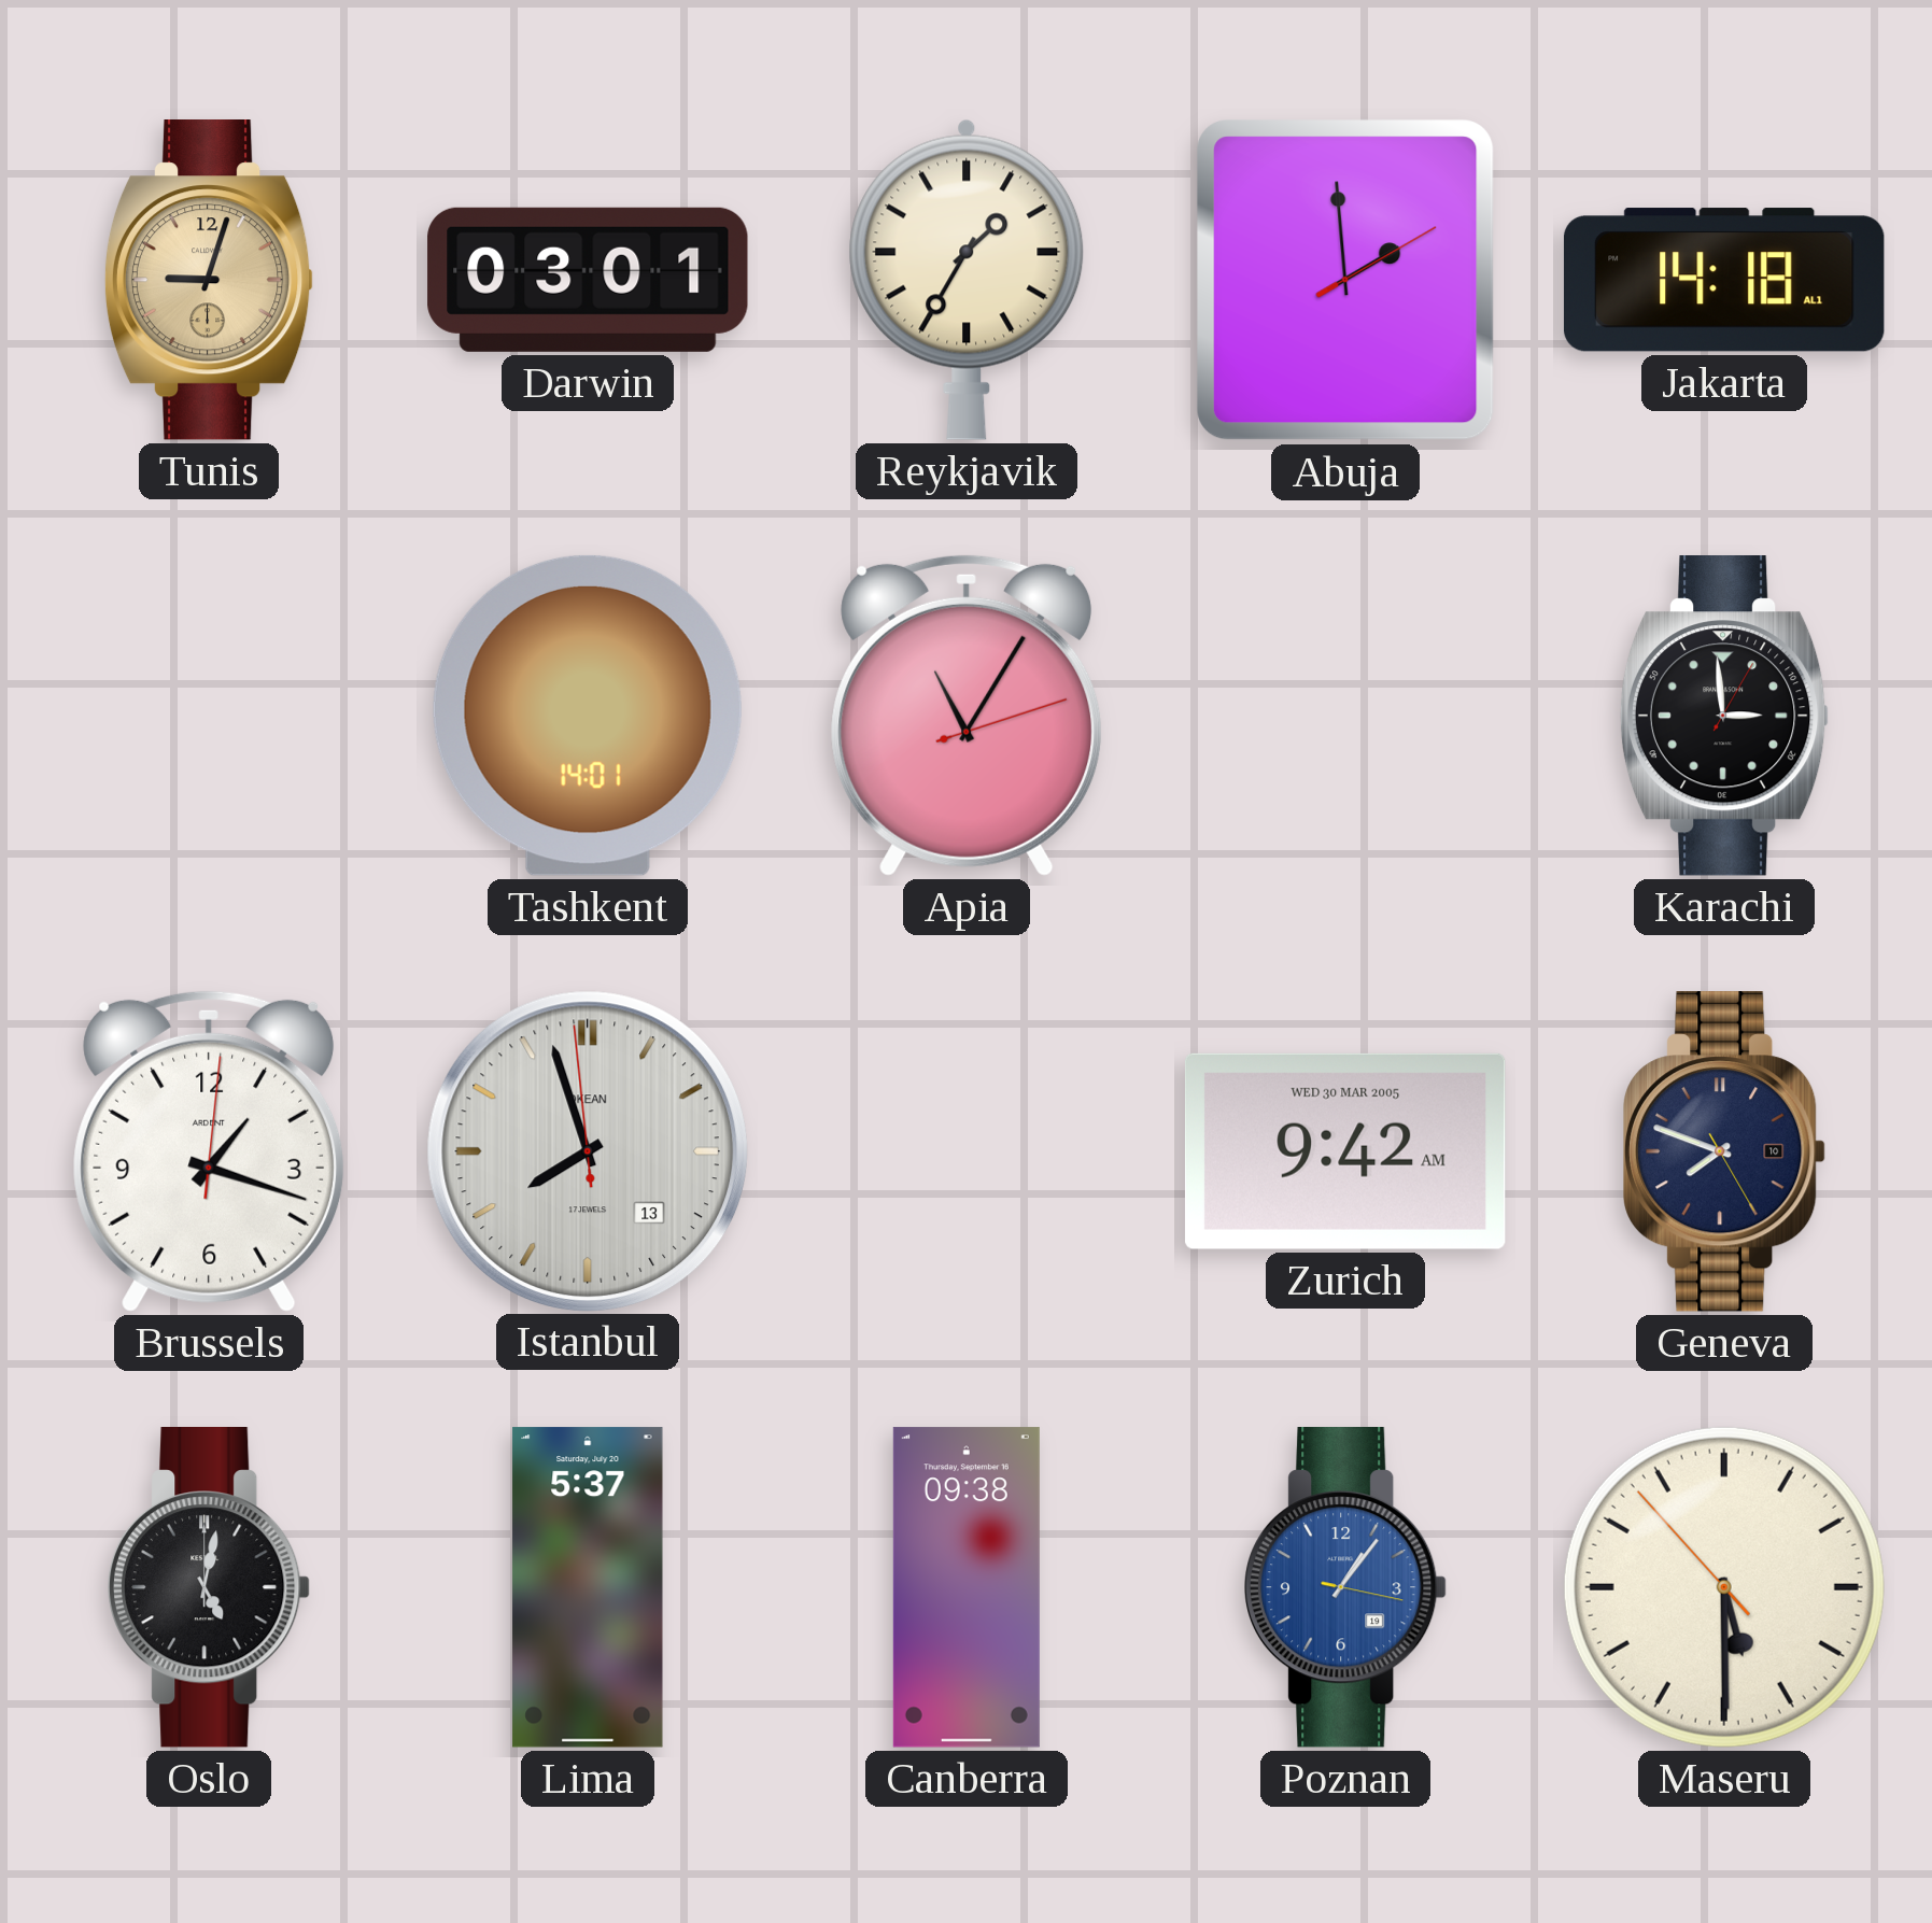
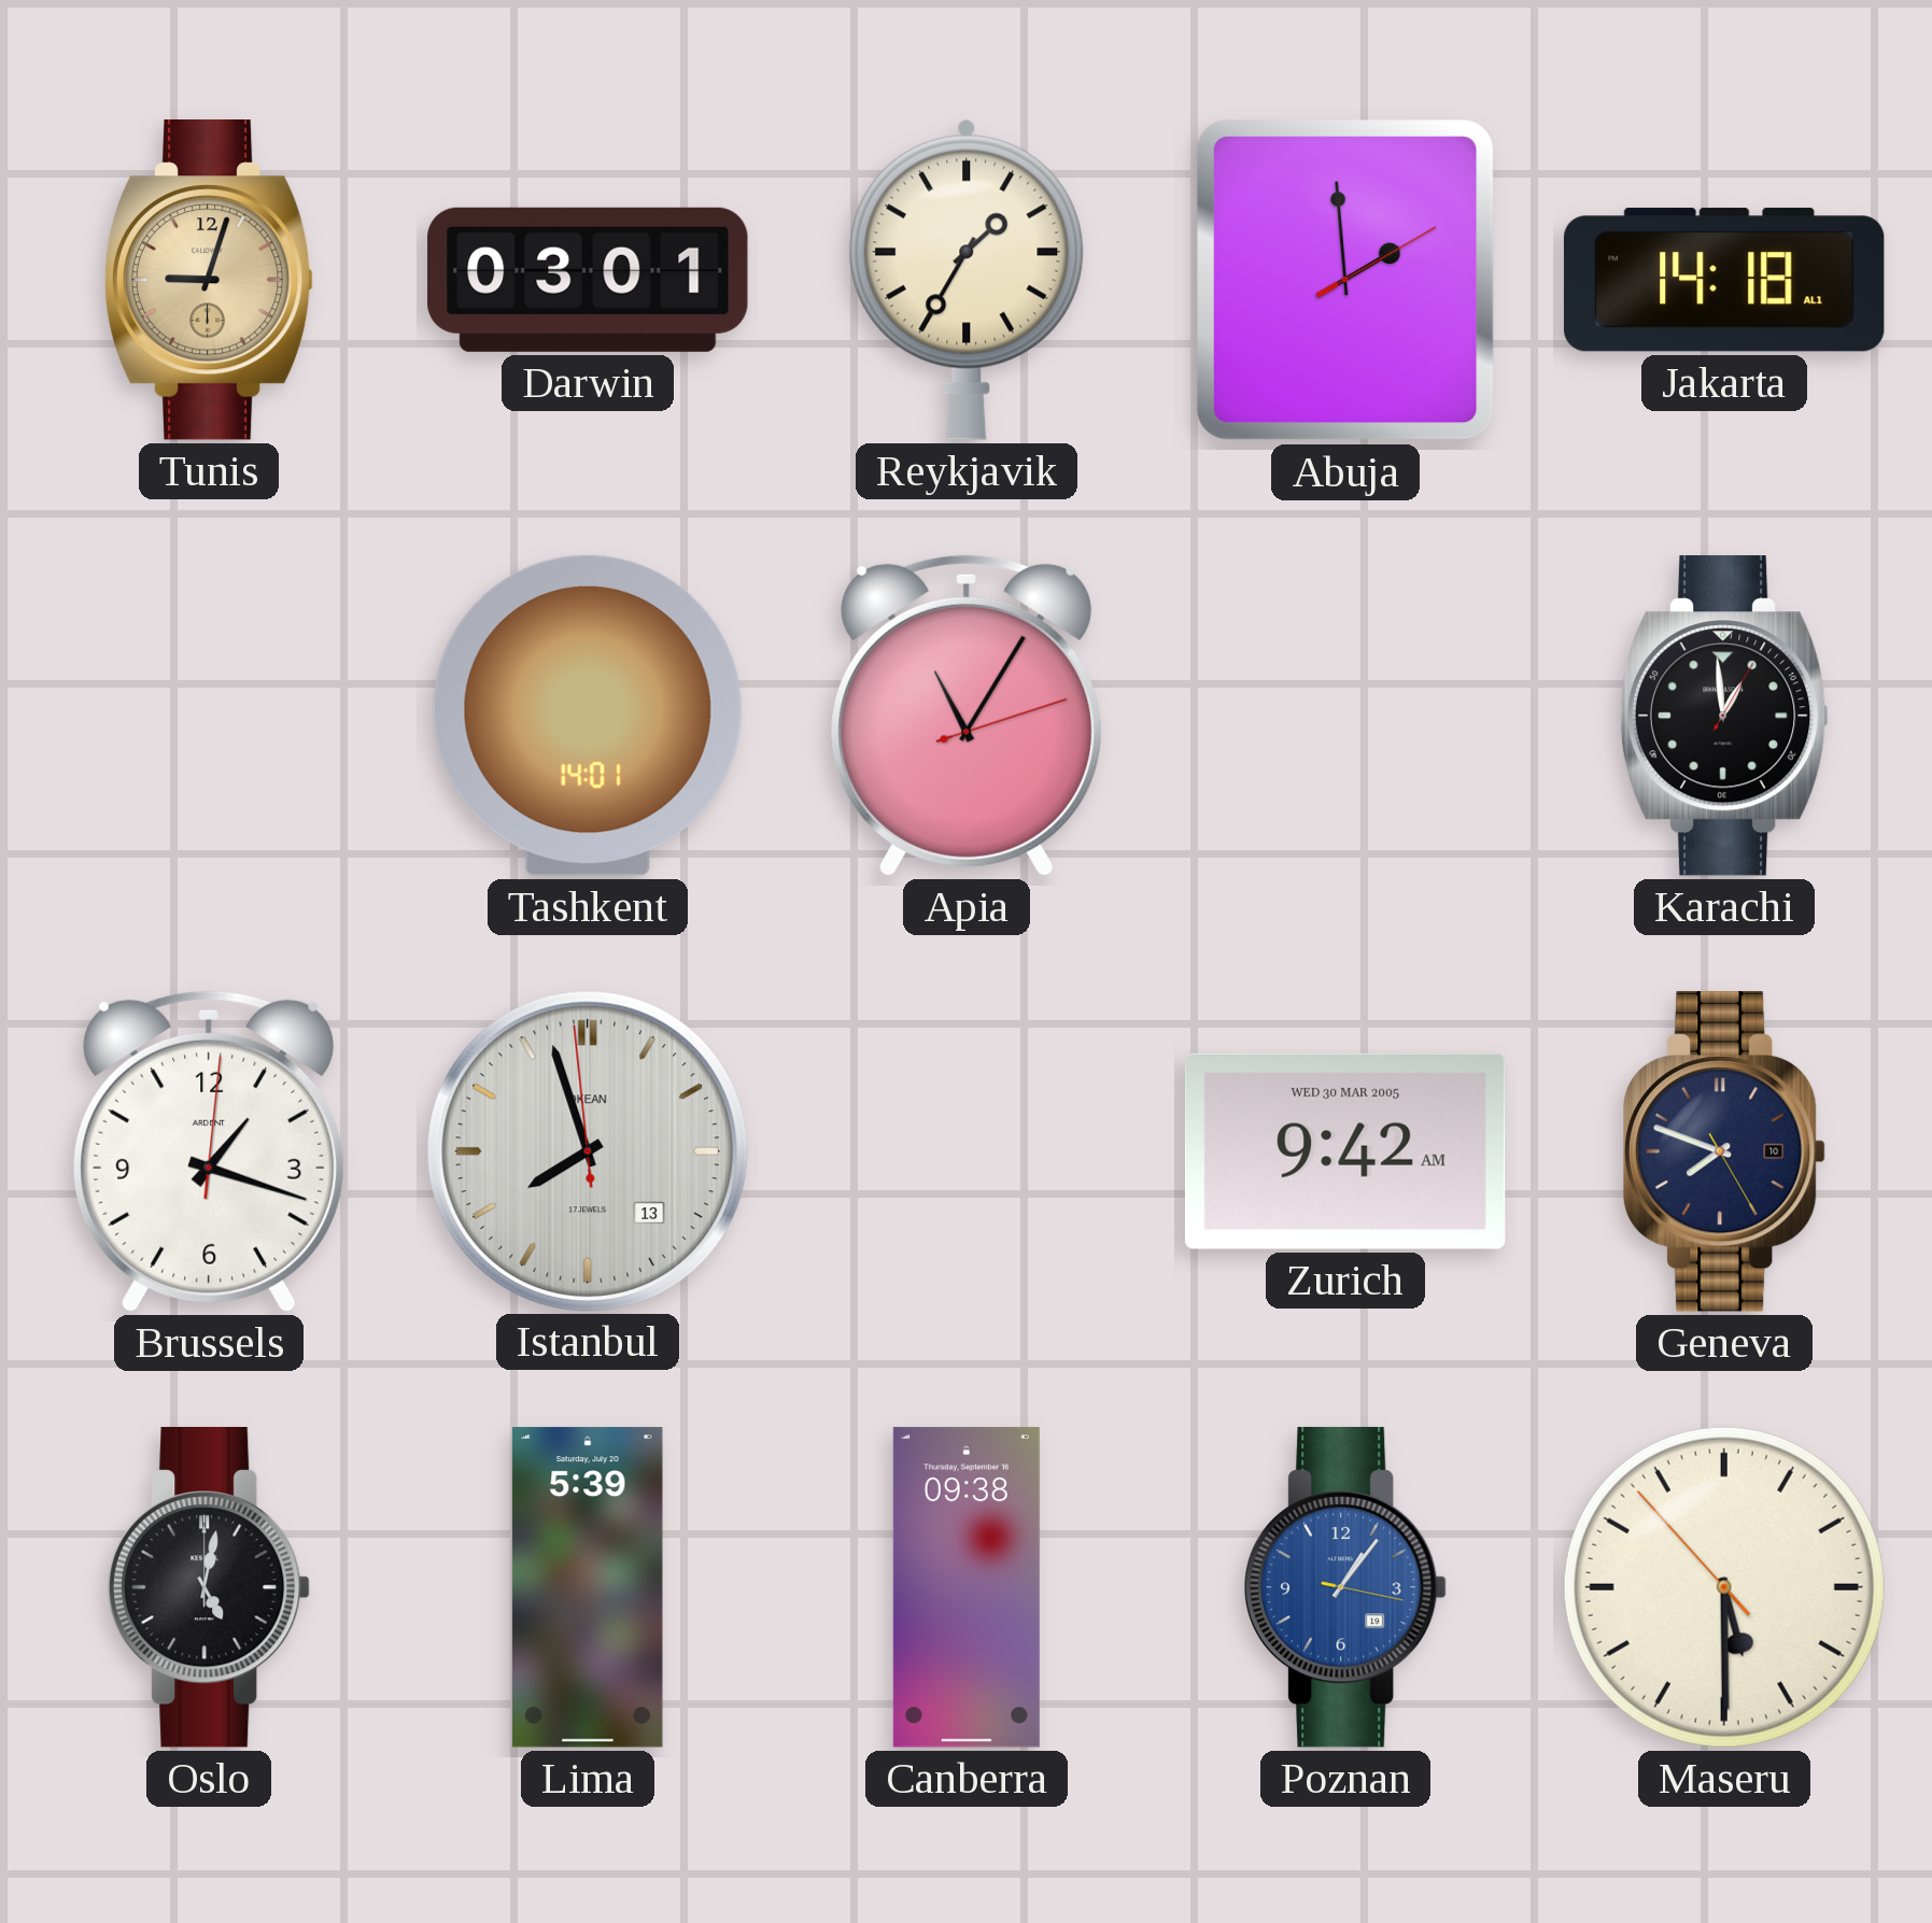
Karachi: 2:59 -> 12:59
Lima: 5:37 -> 5:39
